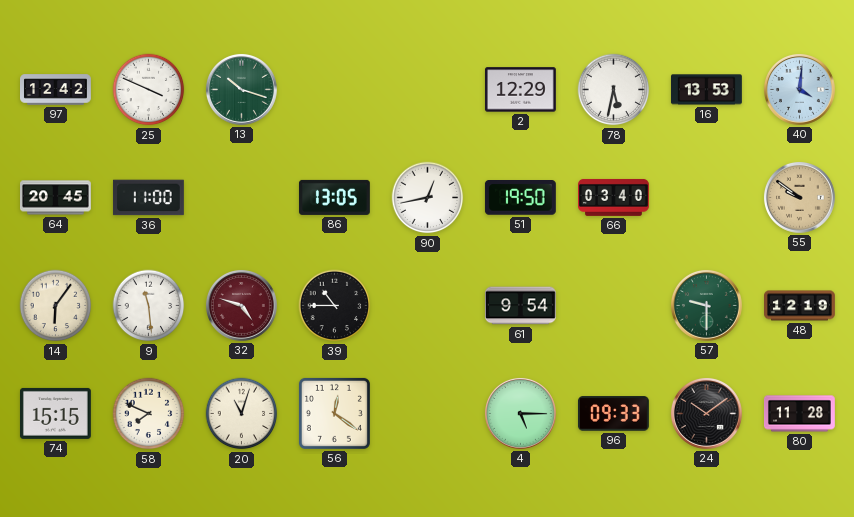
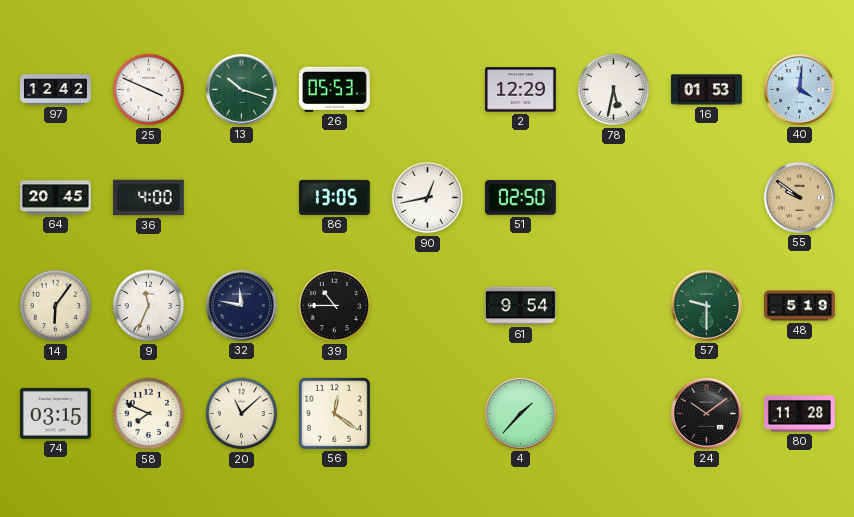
26: none -> 05:53
16: 13:53 -> 01:53
36: 11:00 -> 4:00
51: 19:50 -> 02:50
66: 03:40 -> none
9: 11:29 -> 11:34
32: 4:48 -> 11:47
32 dial: burgundy -> navy
48: 12:19 -> 5:19
74: 15:15 -> 03:15
20: 11:03 -> 11:08
4: 5:15 -> 1:37
96: 09:33 -> none
